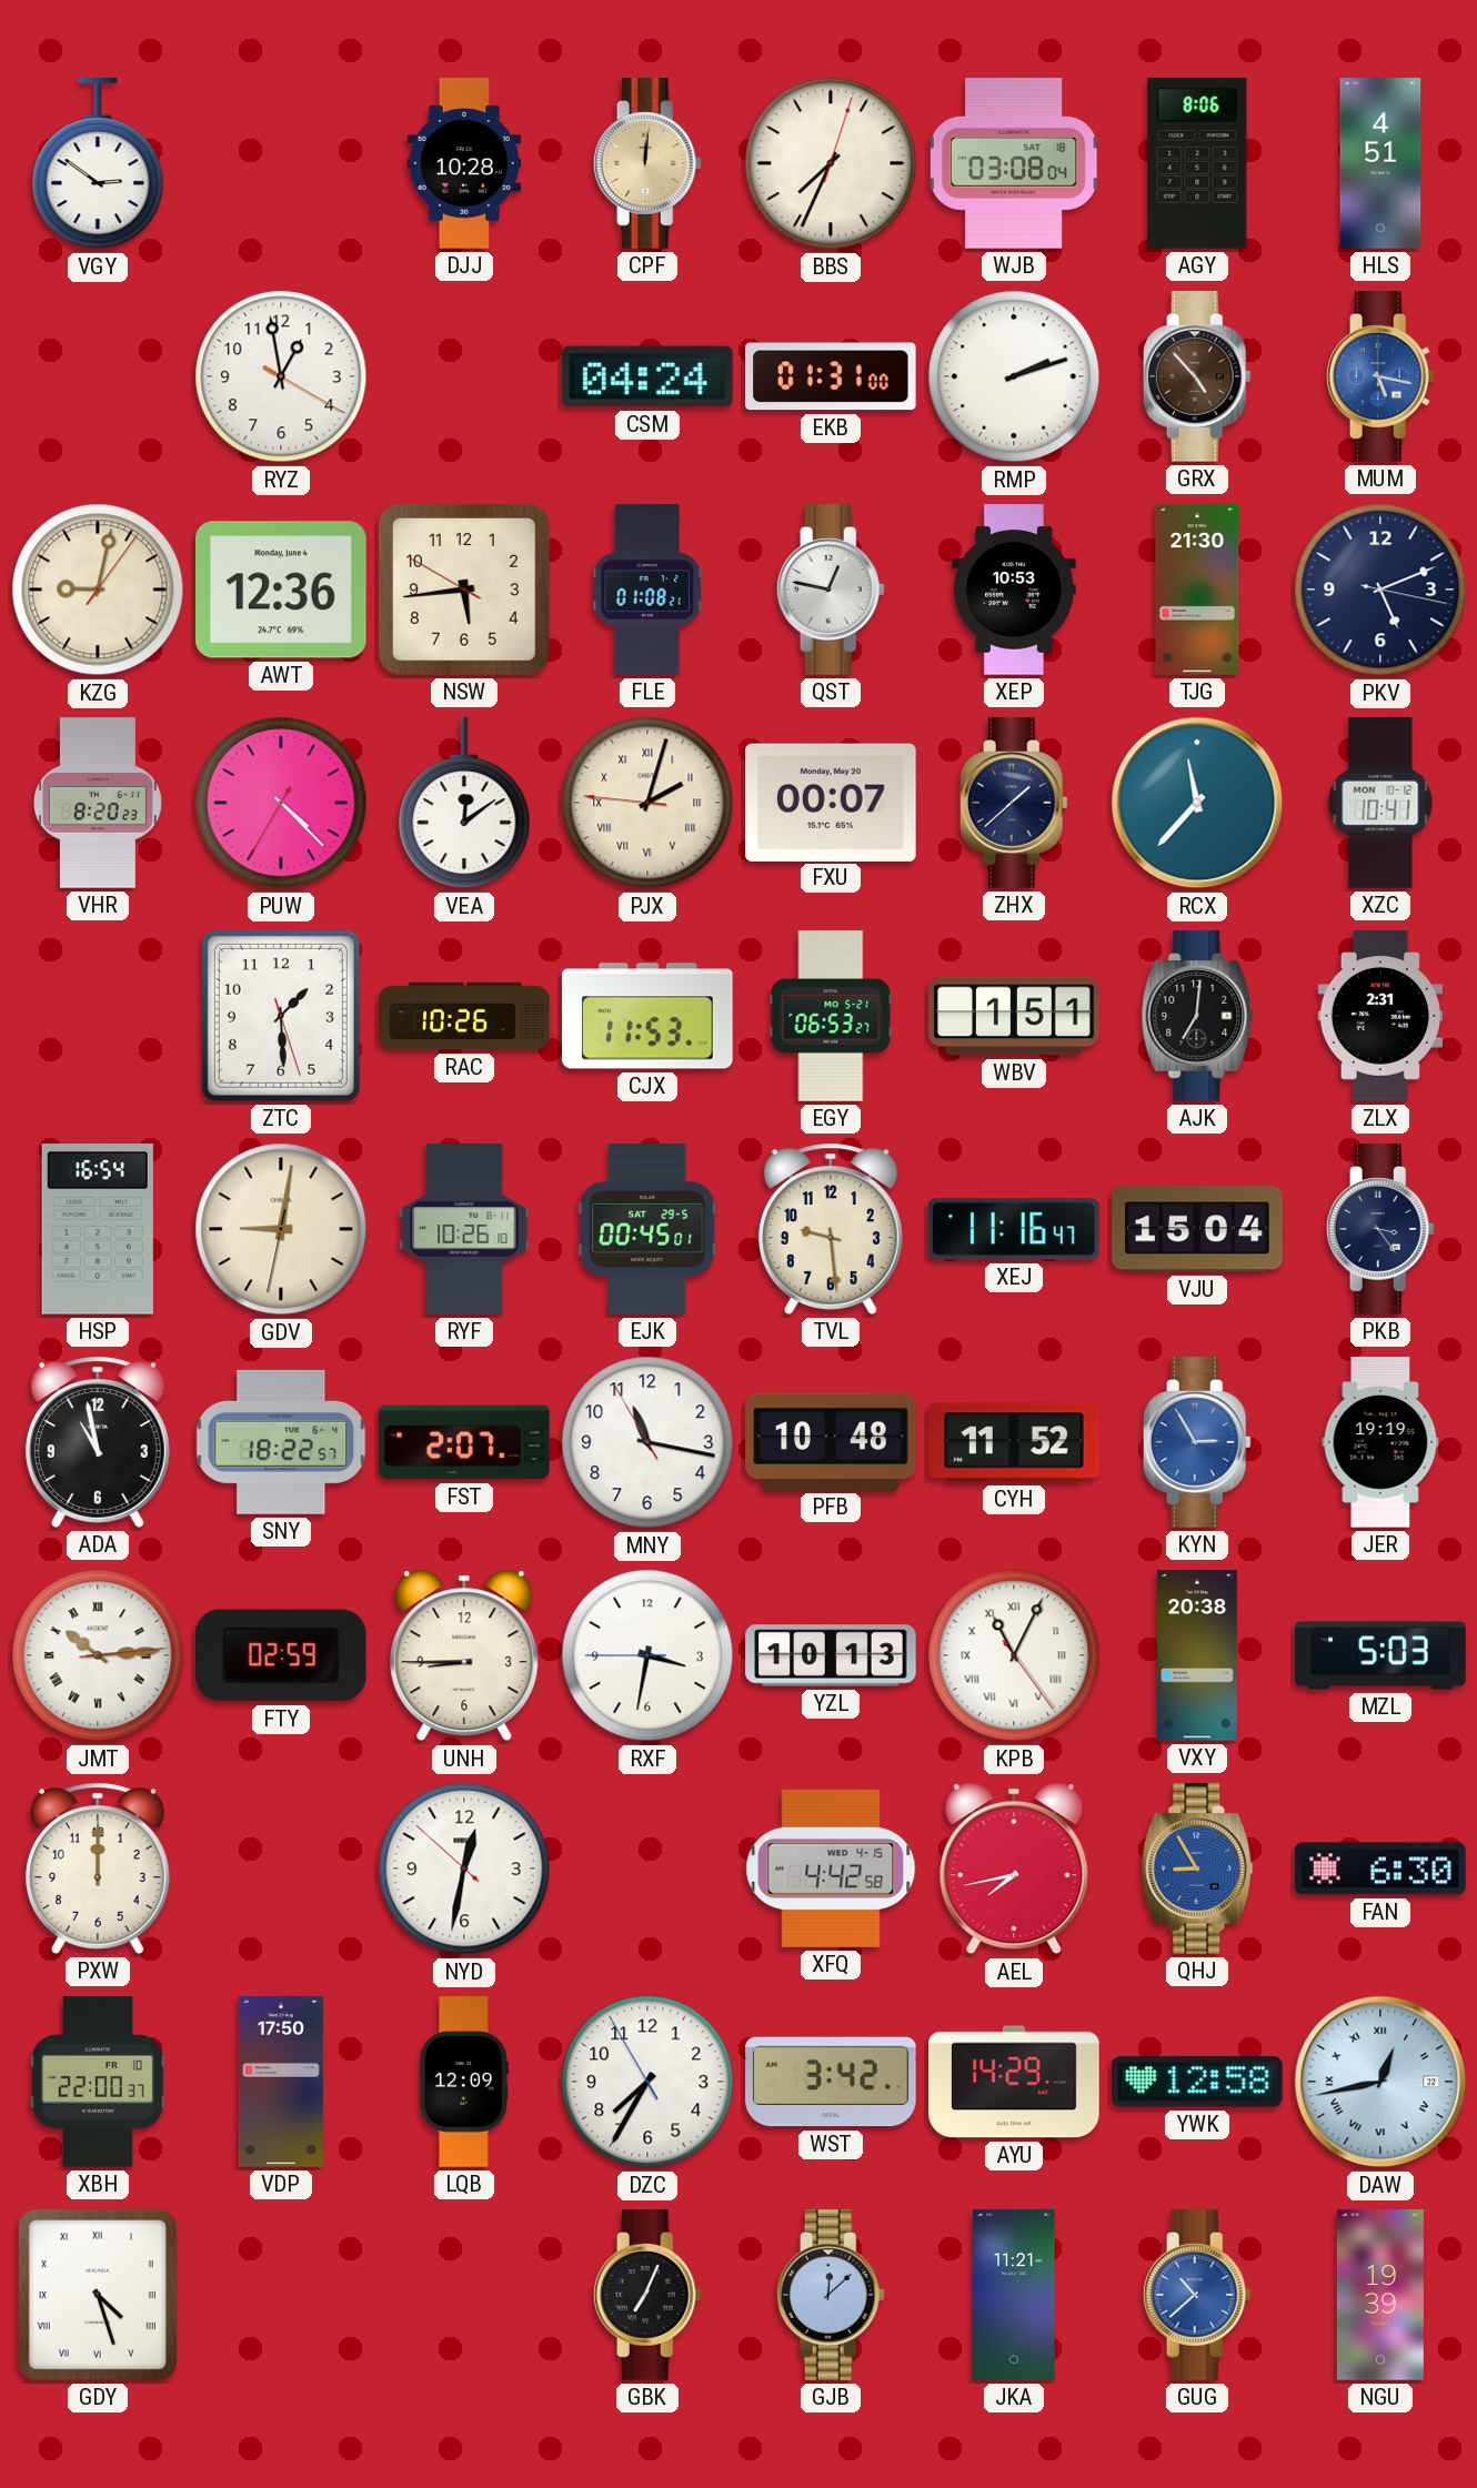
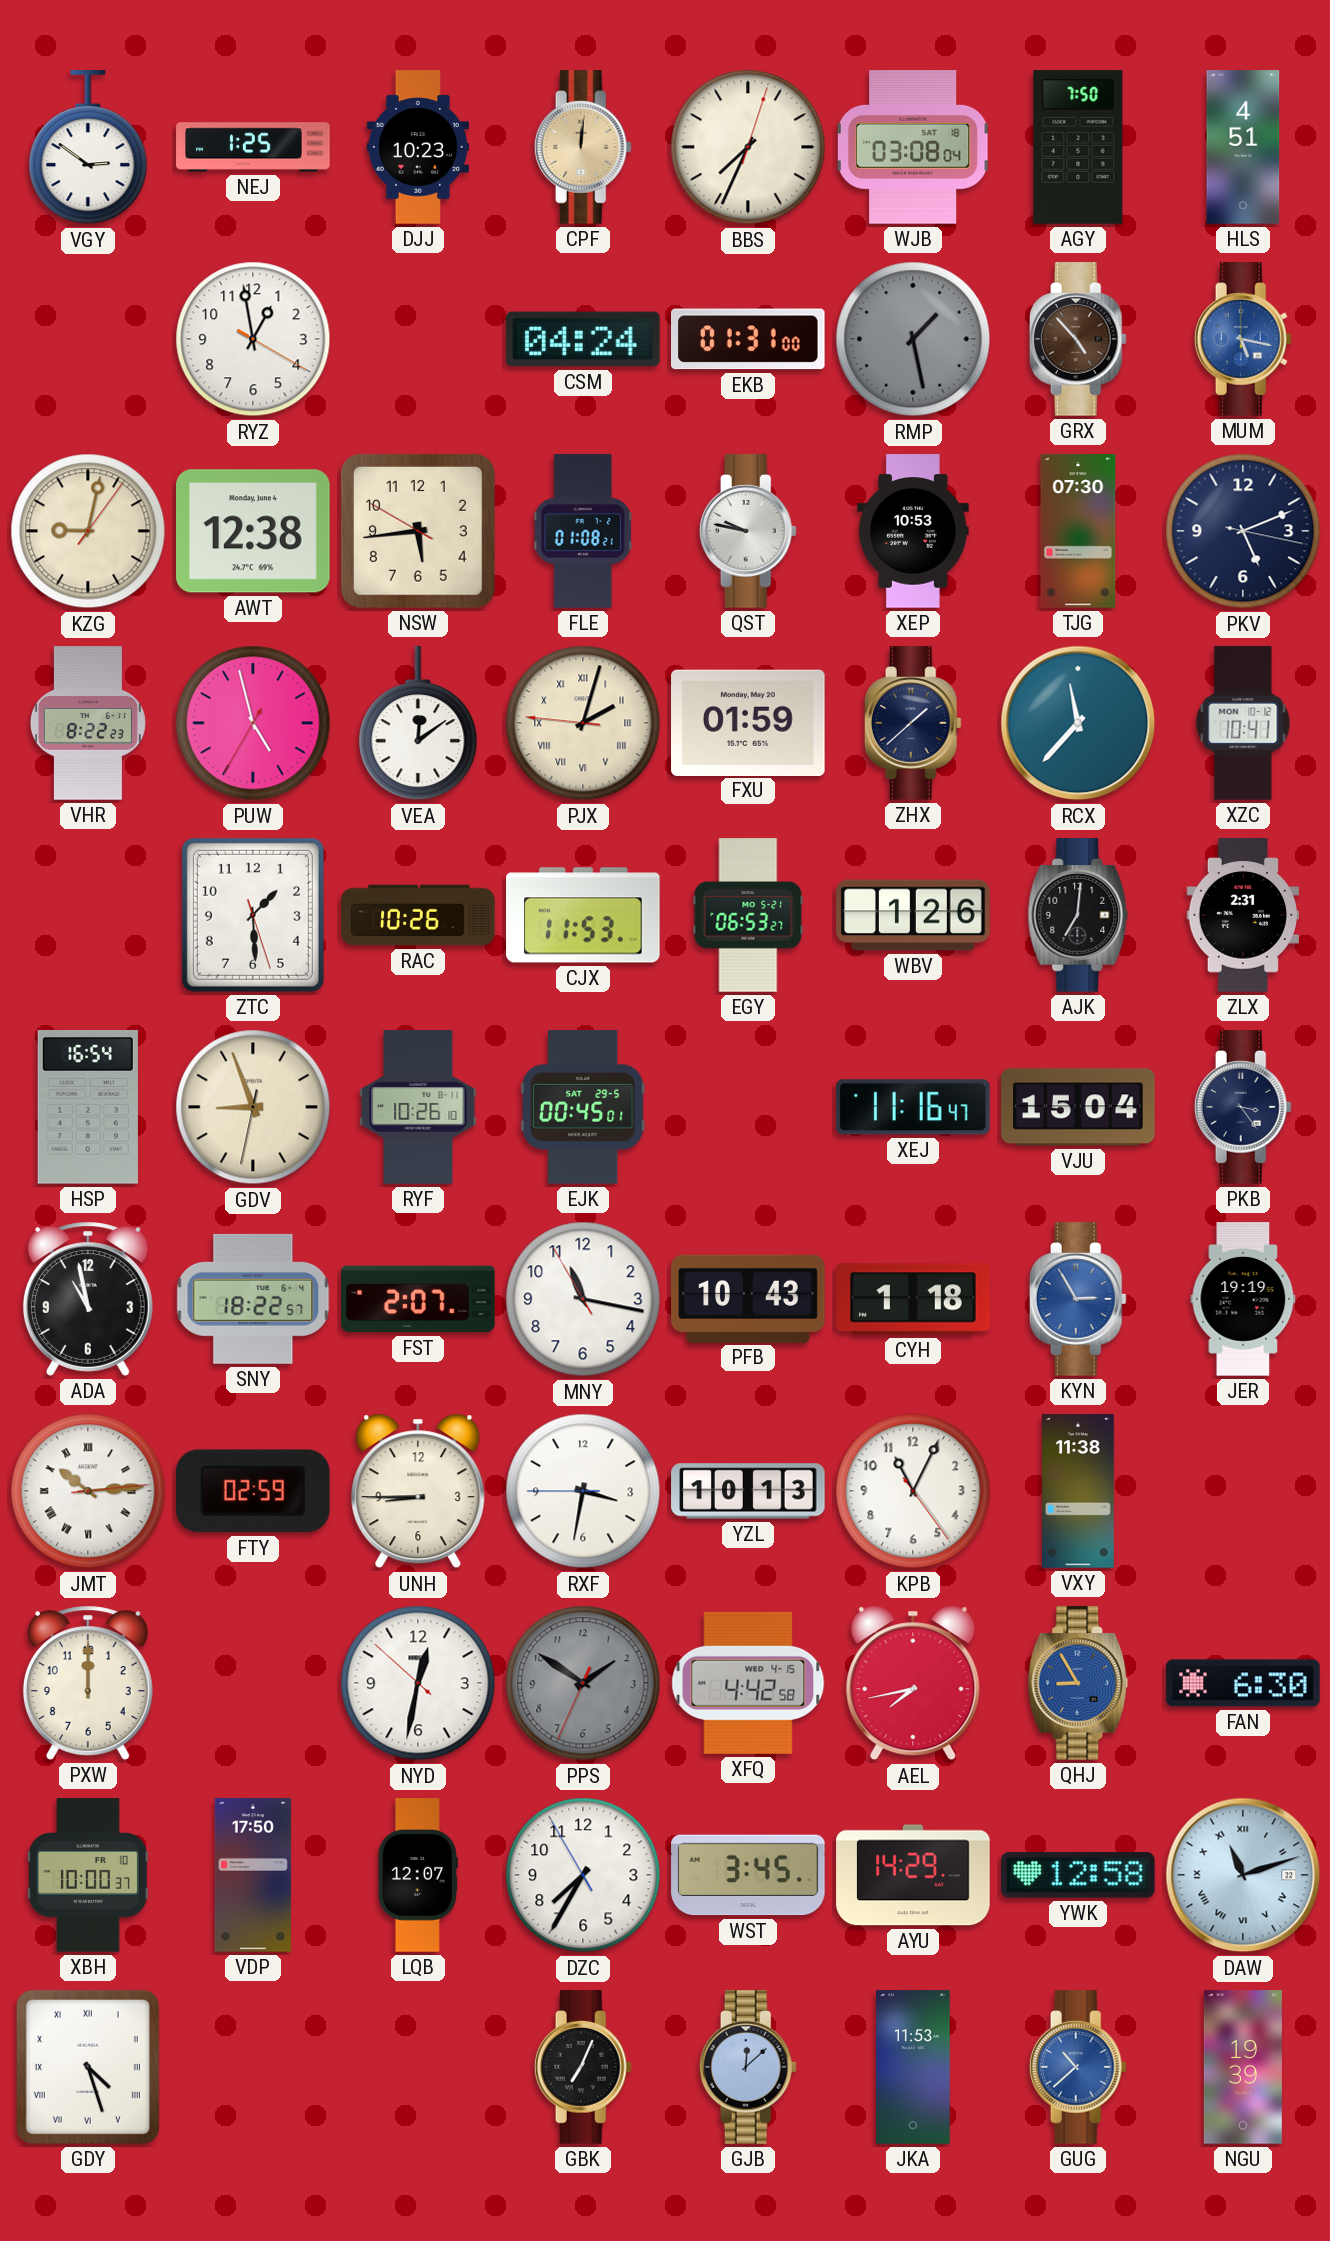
NEJ: none -> 1:25
DJJ: 10:28 -> 10:23
AGY: 8:06 -> 7:50
RMP: 2:12 -> 1:28
RMP dial: white -> grey
AWT: 12:36 -> 12:38
QST: 12:47 -> 9:47
TJG: 21:30 -> 07:30
VHR: 8:20 -> 8:22
PUW: 4:22 -> 4:57
FXU: 00:07 -> 01:59
WBV: 1:51 -> 1:26
GDV: 9:01 -> 8:56
TVL: 9:29 -> none
PFB: 10:48 -> 10:43
CYH: 11:52 -> 1:18
KPB numerals: Roman -> Arabic
VXY: 20:38 -> 11:38
MZL: 5:03 -> none
PPS: none -> 1:50
XBH: 22:00 -> 10:00
LQB: 12:09 -> 12:07
WST: 3:42 -> 3:45
DAW: 12:43 -> 11:12
JKA: 11:21 -> 11:53
